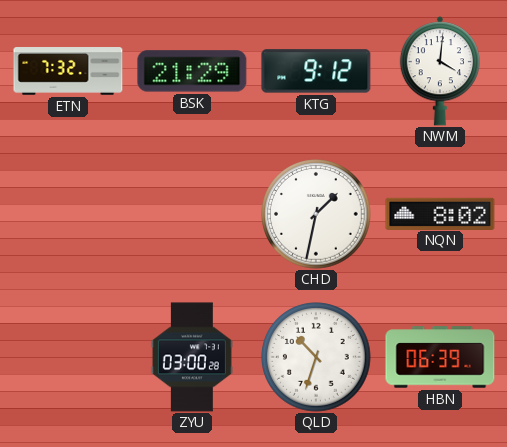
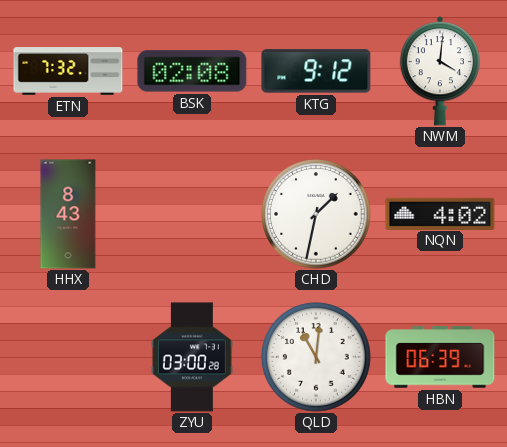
BSK: 21:29 -> 02:08
HHX: none -> 8:43
NQN: 8:02 -> 4:02
QLD: 10:33 -> 11:01
